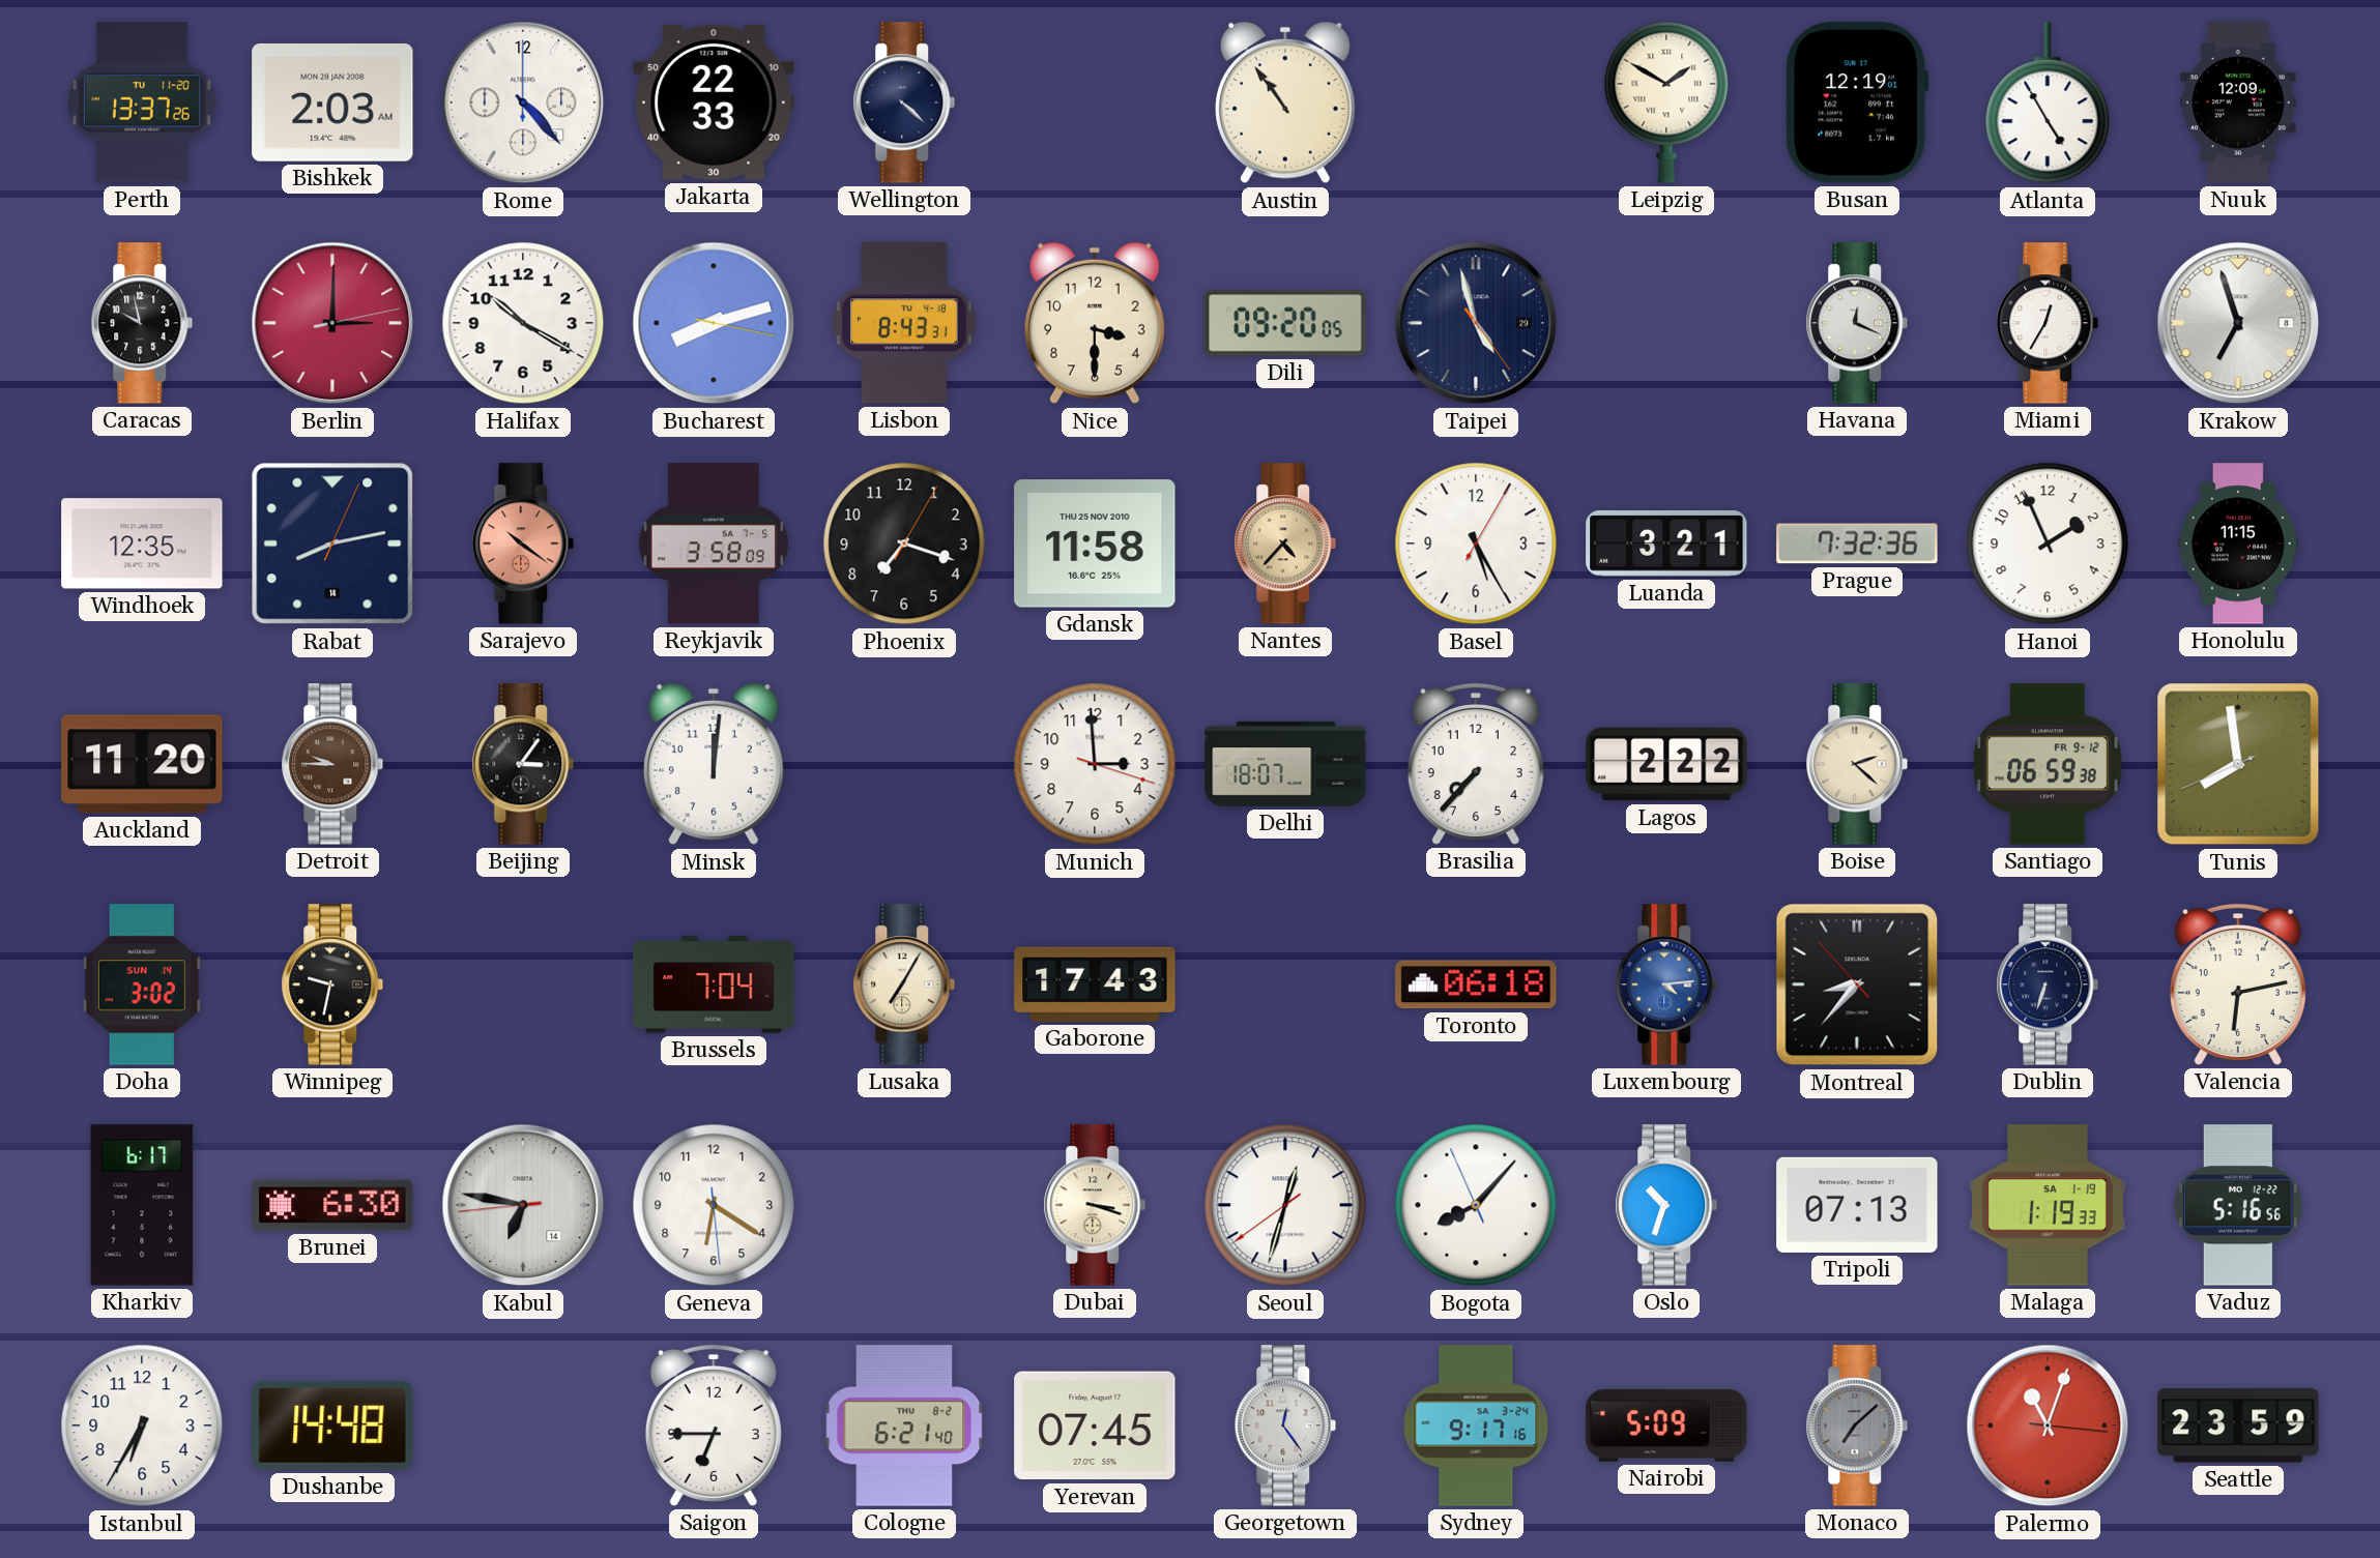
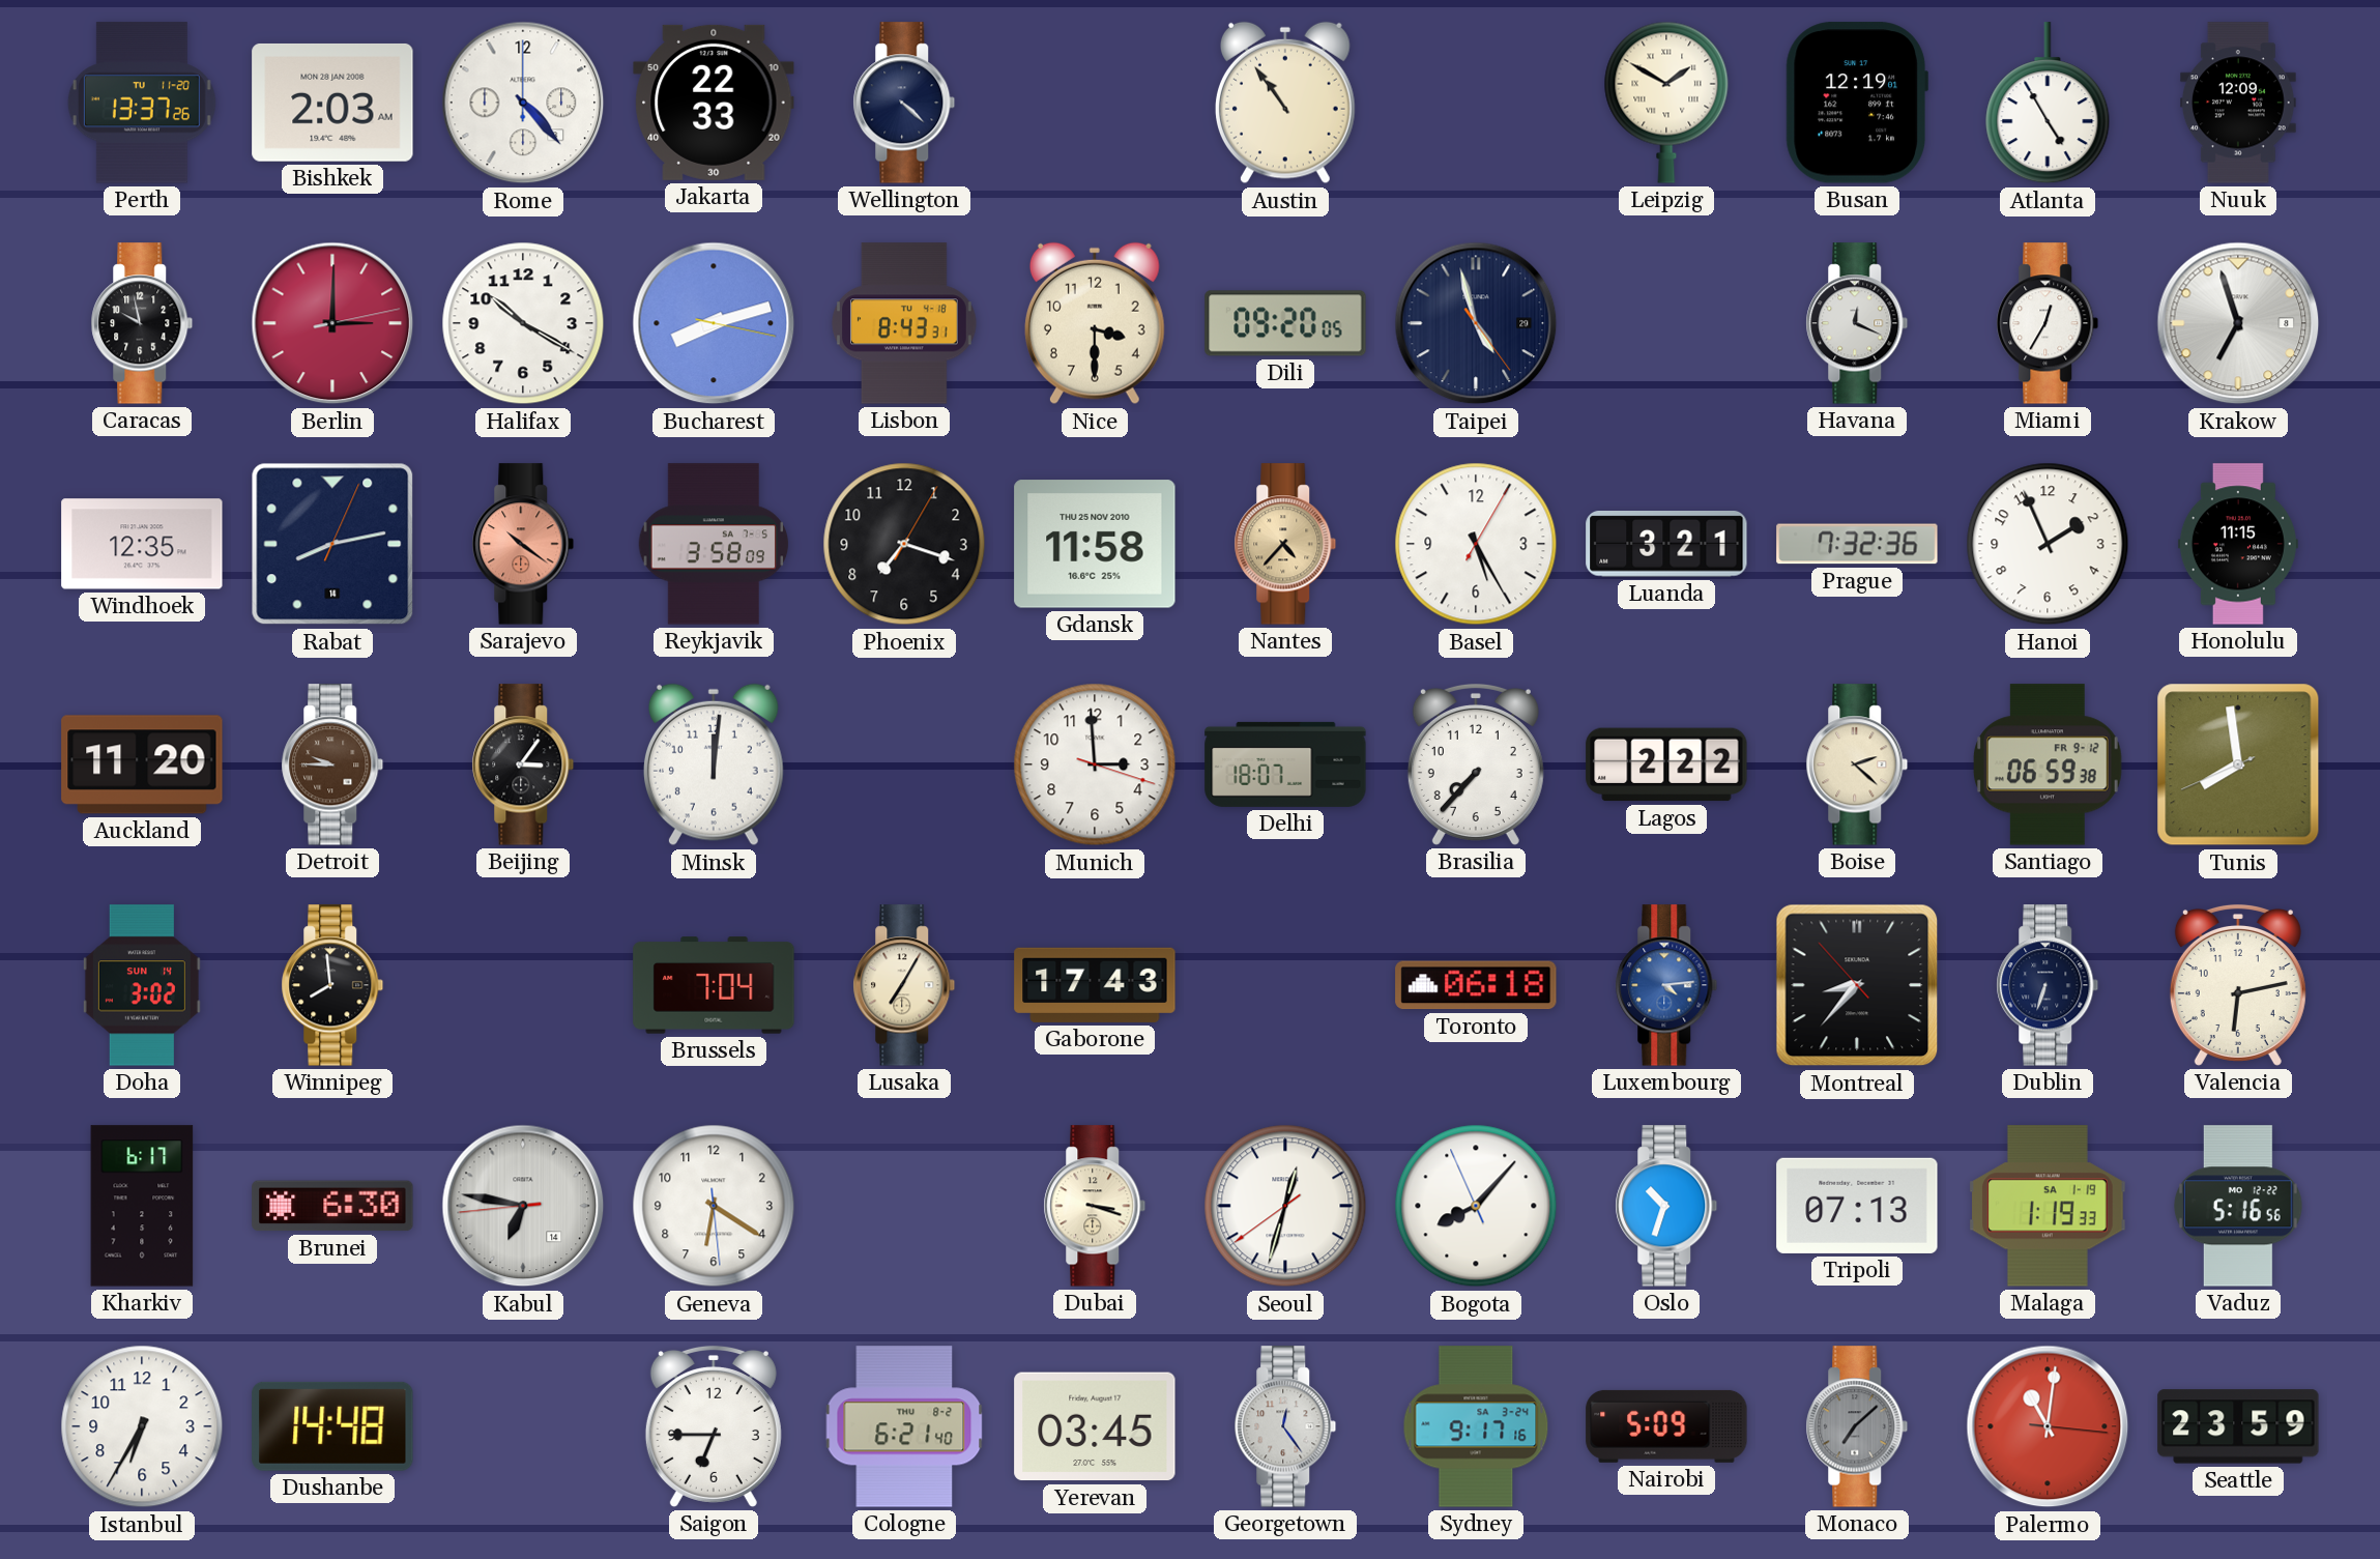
Winnipeg: 9:32 -> 7:59
Yerevan: 07:45 -> 03:45
Palermo: 11:03 -> 11:01
